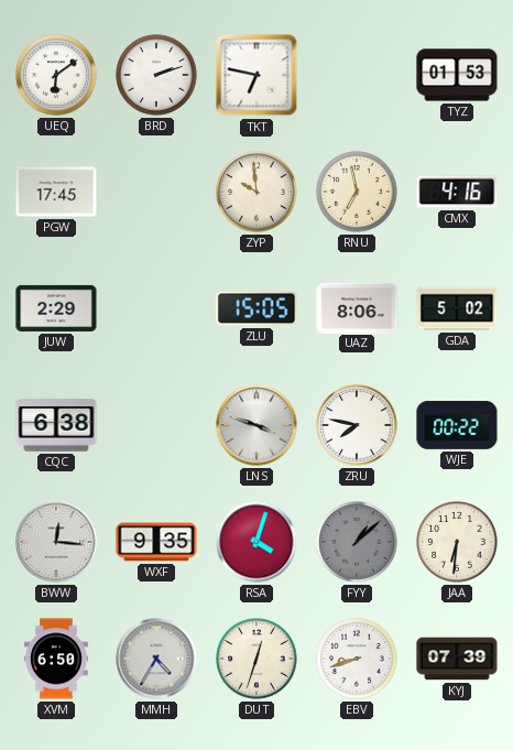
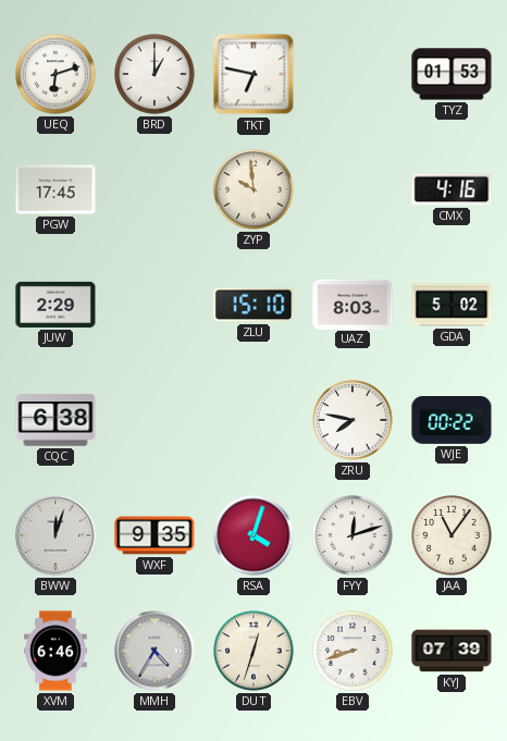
UEQ: 6:09 -> 6:12
BRD: 2:12 -> 1:00
RNU: 6:58 -> none
ZLU: 15:05 -> 15:10
UAZ: 8:06 -> 8:03
LNS: 3:48 -> none
BWW: 12:16 -> 12:03
FYY: 1:08 -> 12:12
FYY dial: grey -> white
JAA: 6:31 -> 11:06
XVM: 6:50 -> 6:46
